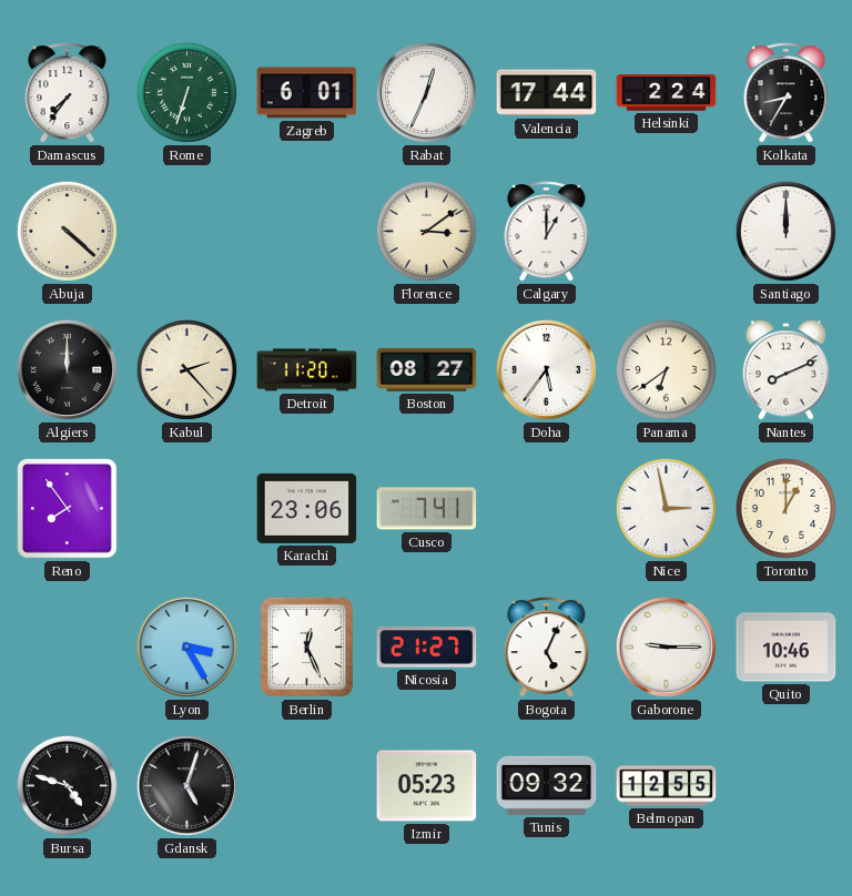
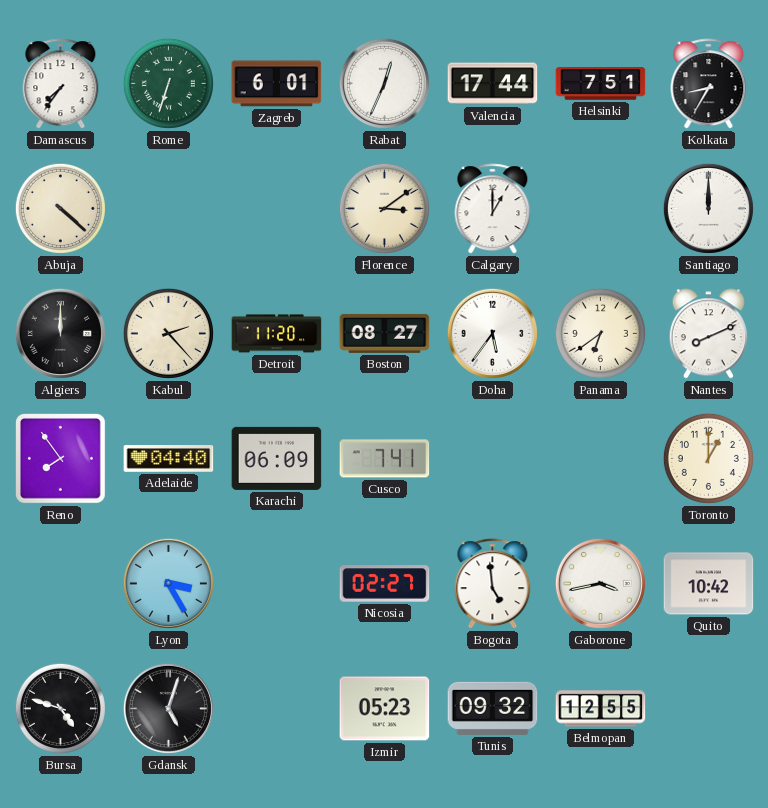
Helsinki: 2:24 -> 7:51
Adelaide: none -> 04:40
Karachi: 23:06 -> 06:09
Nice: 2:58 -> none
Berlin: 12:26 -> none
Nicosia: 21:27 -> 02:27
Bogota: 5:04 -> 4:59
Gaborone: 9:15 -> 3:43
Quito: 10:46 -> 10:42
